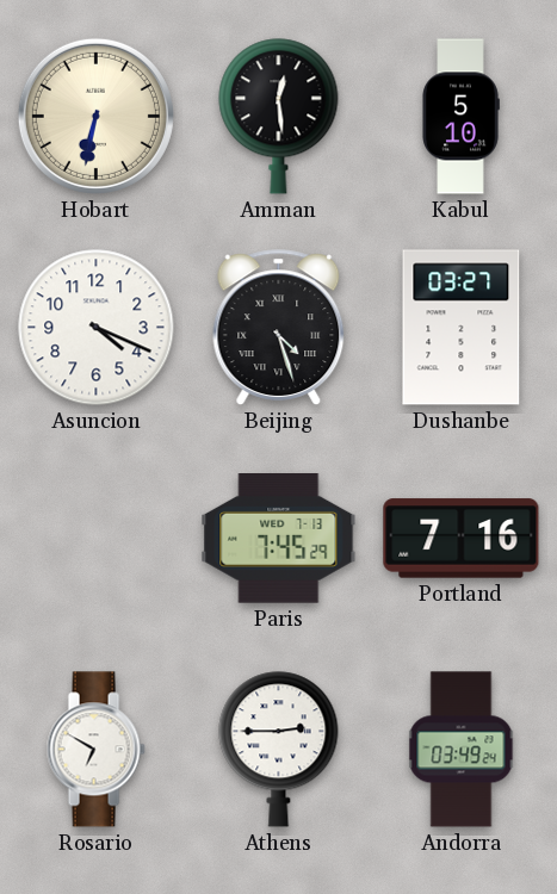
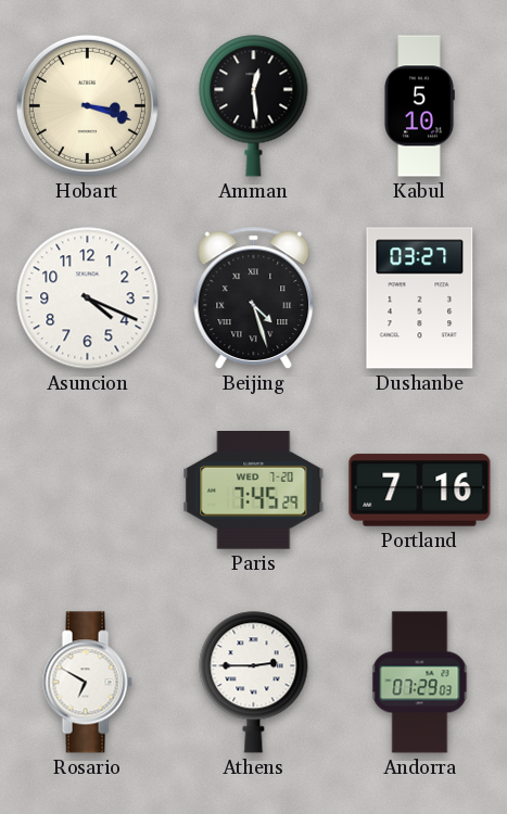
Hobart: 6:32 -> 3:18
Paris date: WED 7-13 -> WED 7-20
Andorra: 03:49 -> 07:29
